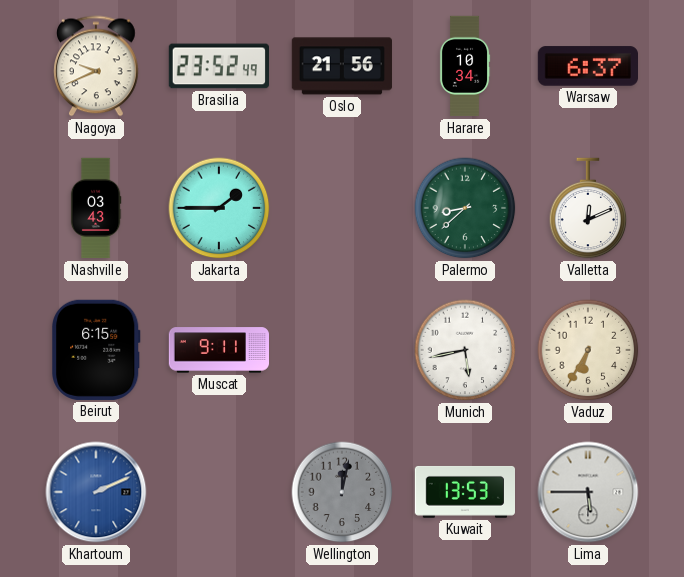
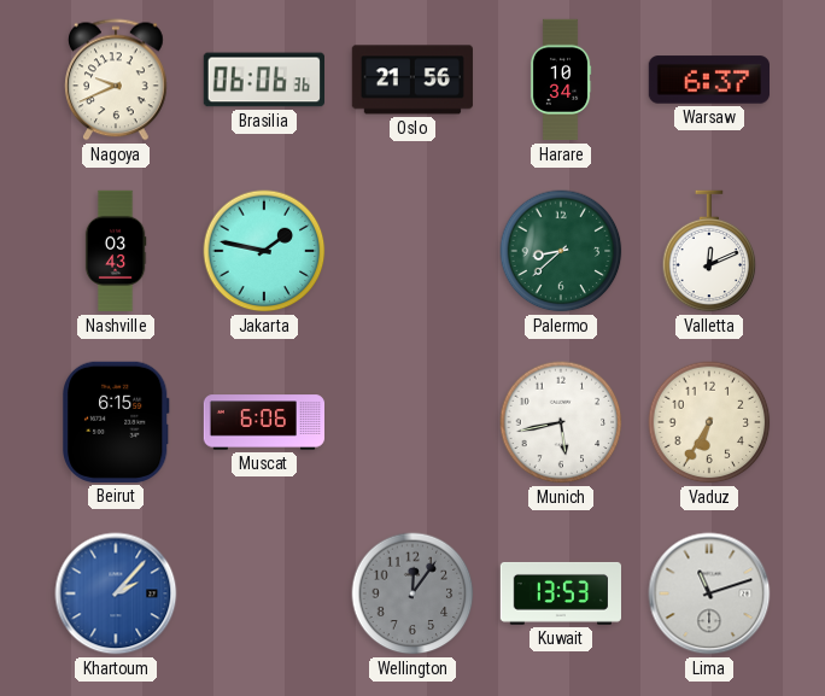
Brasilia: 23:52 -> 06:06
Jakarta: 1:45 -> 1:47
Muscat: 9:11 -> 6:06
Khartoum: 2:11 -> 2:07
Wellington: 12:02 -> 12:06
Lima: 5:45 -> 11:12
